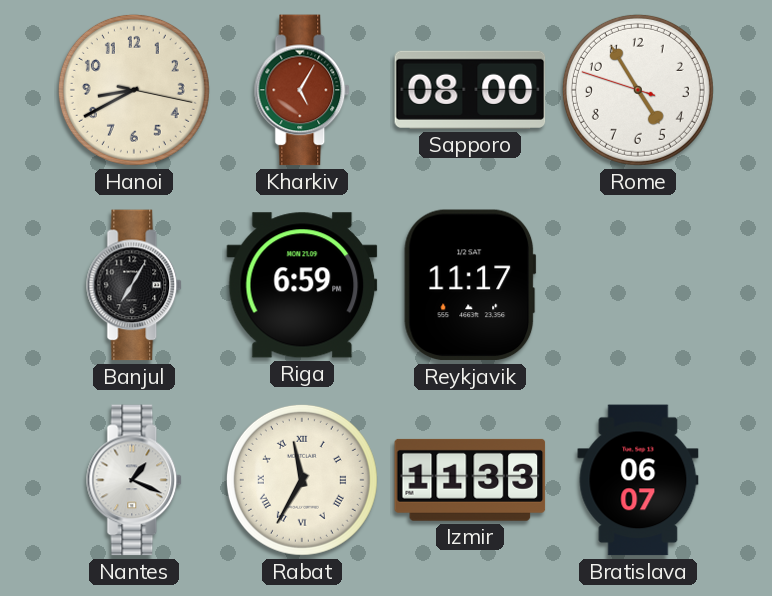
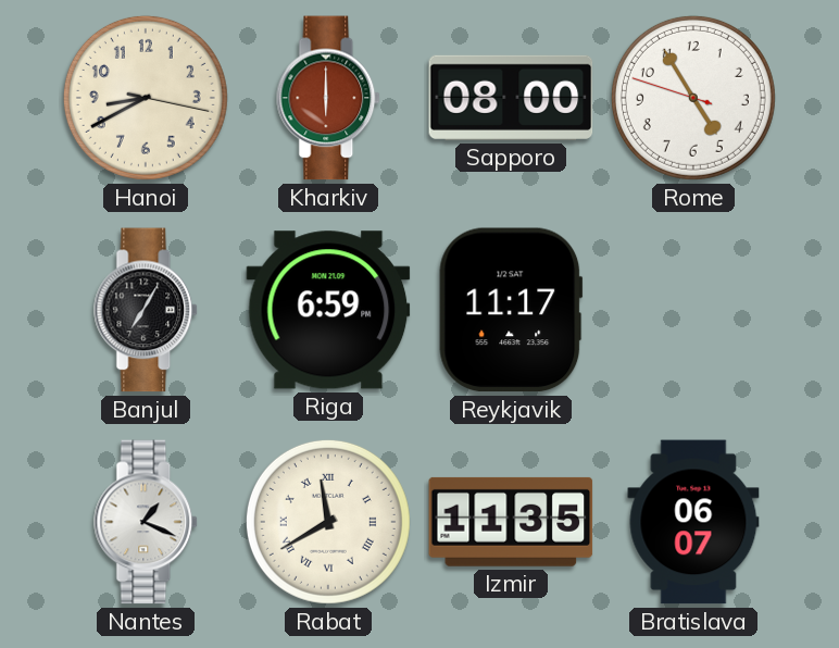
Kharkiv: 5:05 -> 6:00
Rabat: 11:35 -> 11:40
Izmir: 11:33 -> 11:35
